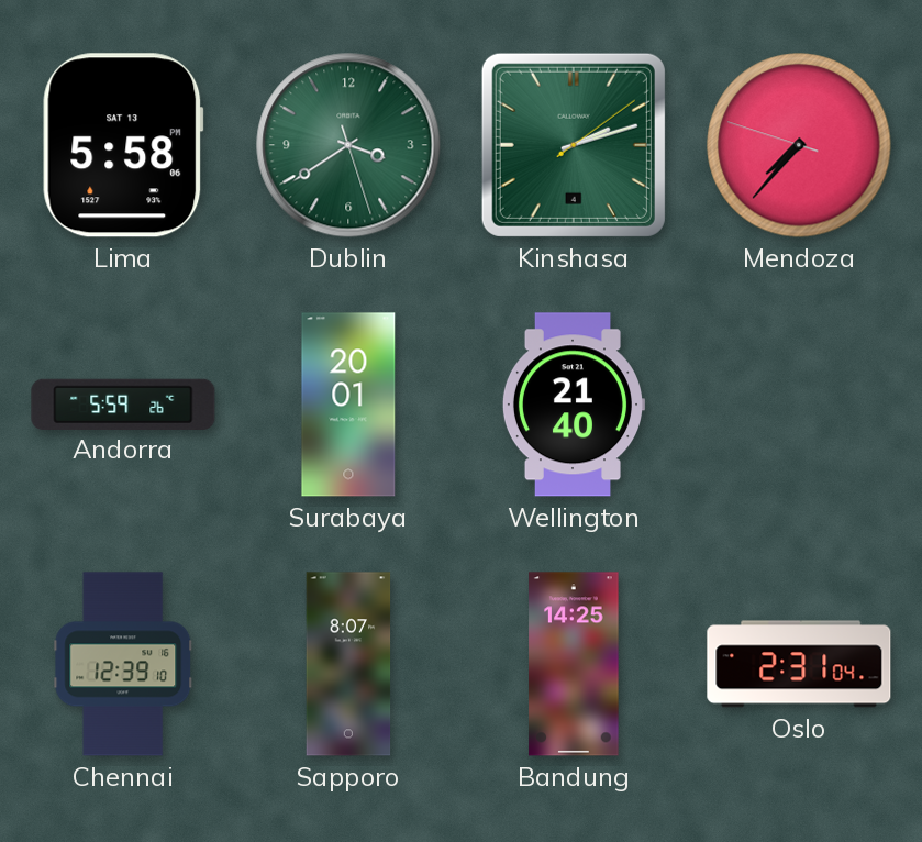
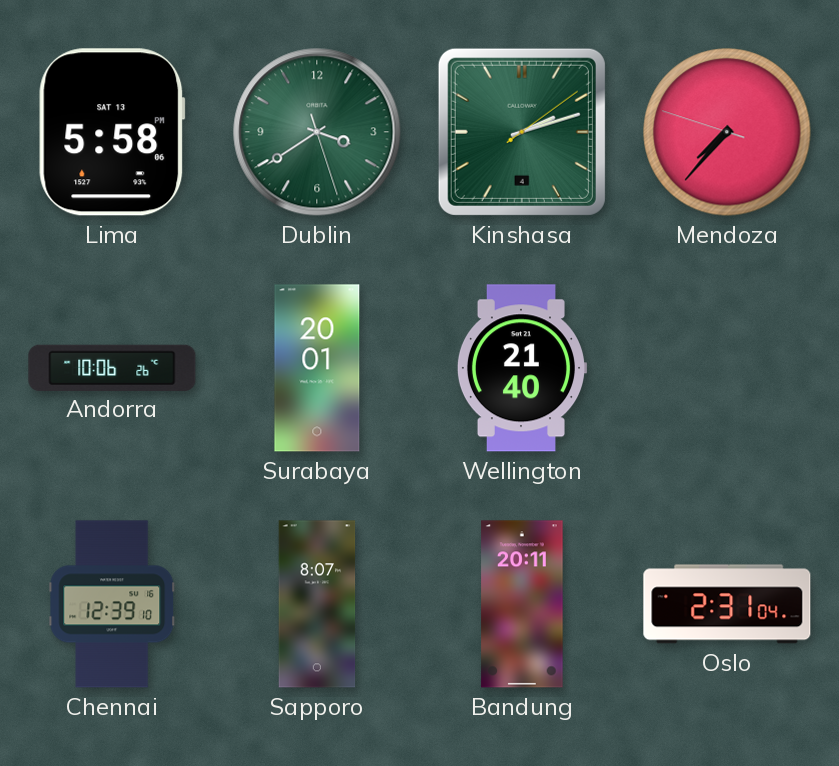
Andorra: 5:59 -> 10:06
Bandung: 14:25 -> 20:11
